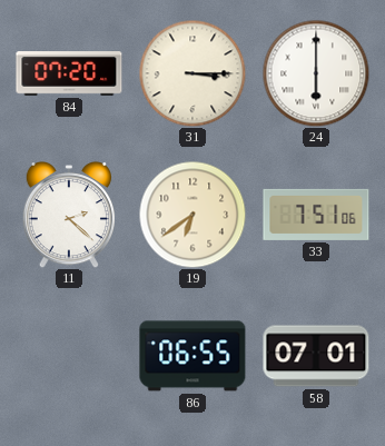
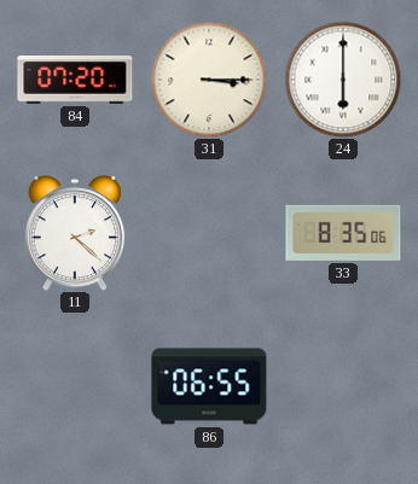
19: 6:39 -> none
33: 7:51 -> 8:35
58: 07:01 -> none
